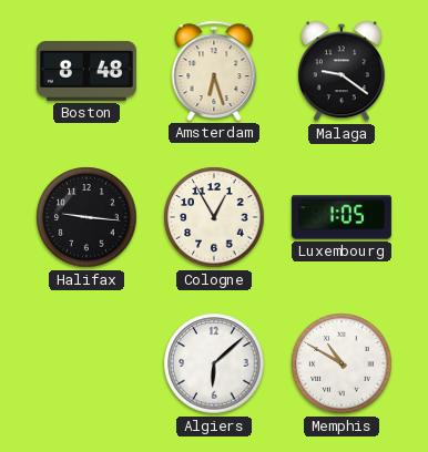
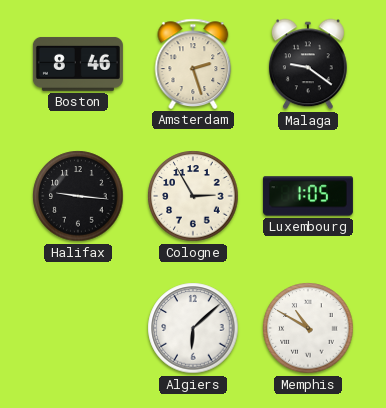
Boston: 8:48 -> 8:46
Amsterdam: 6:27 -> 2:27
Cologne: 12:55 -> 2:55
